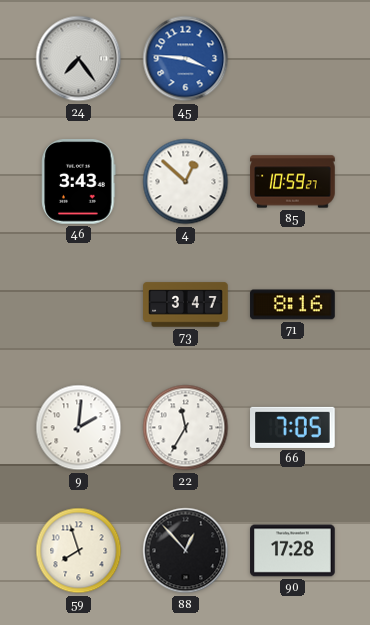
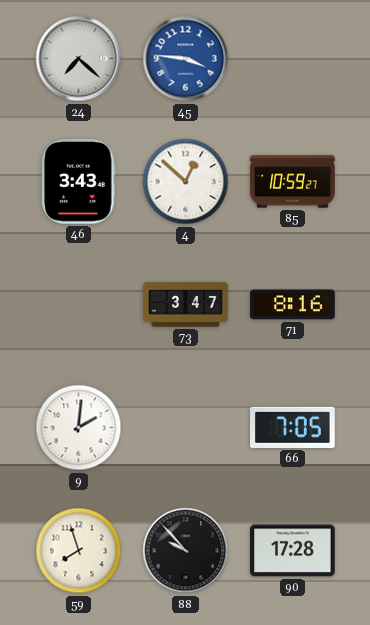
24: 7:24 -> 7:22
22: 11:35 -> none
88: 12:53 -> 9:53
